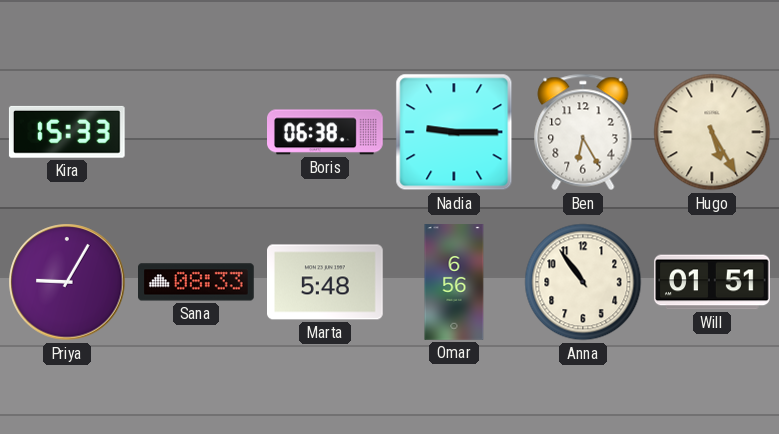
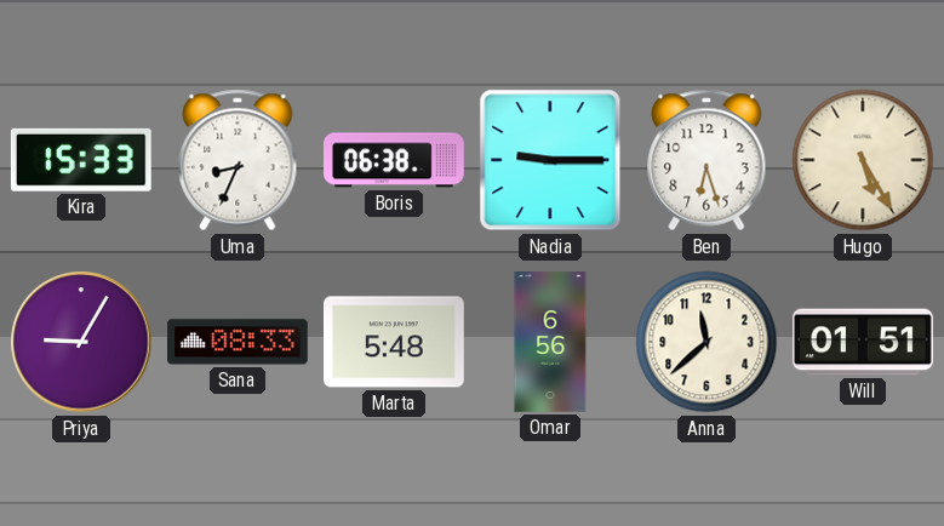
Uma: none -> 8:34
Ben: 6:25 -> 6:27
Anna: 10:54 -> 11:38
